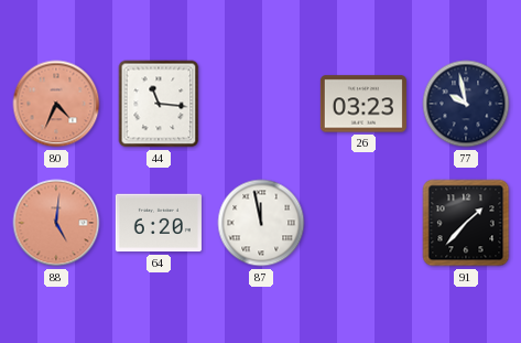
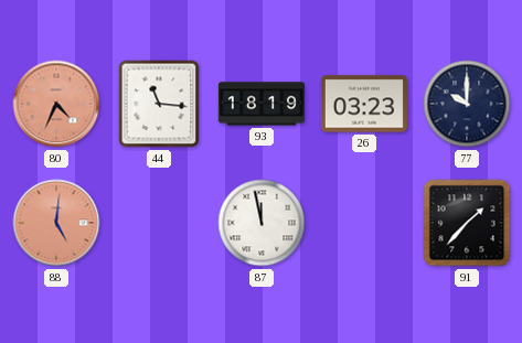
93: none -> 18:19
77: 9:58 -> 10:00
64: 6:20 -> none
